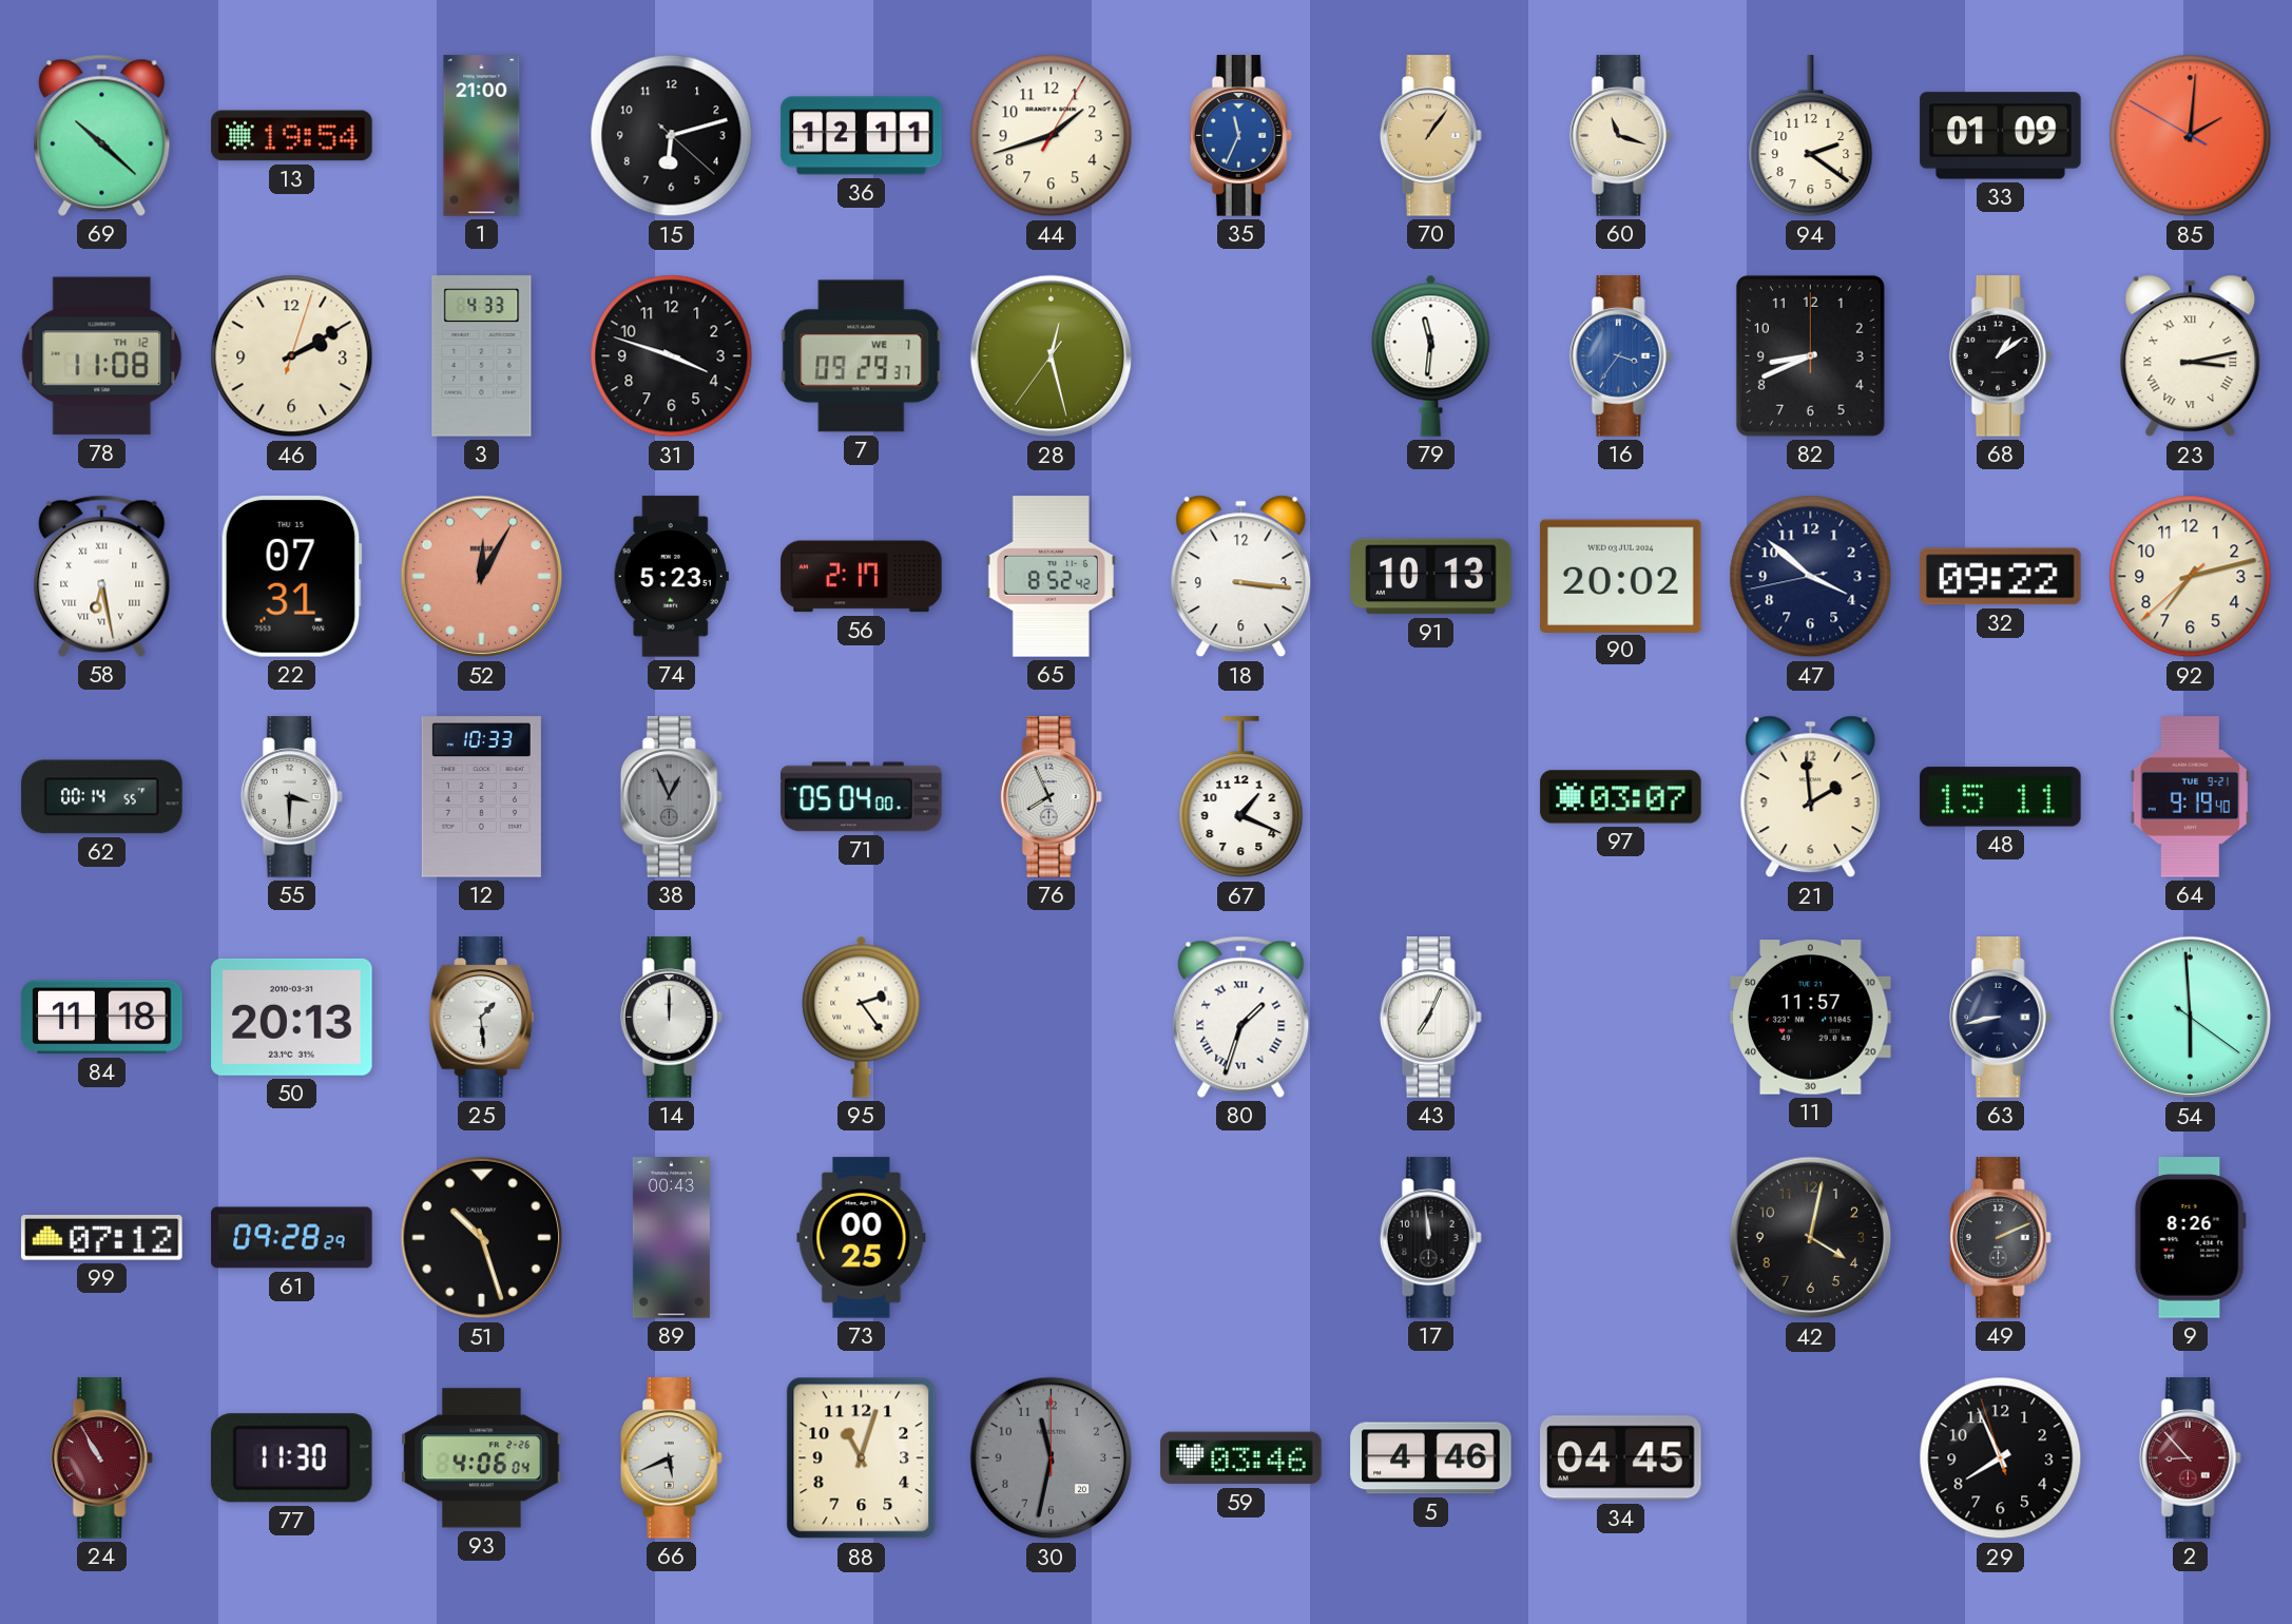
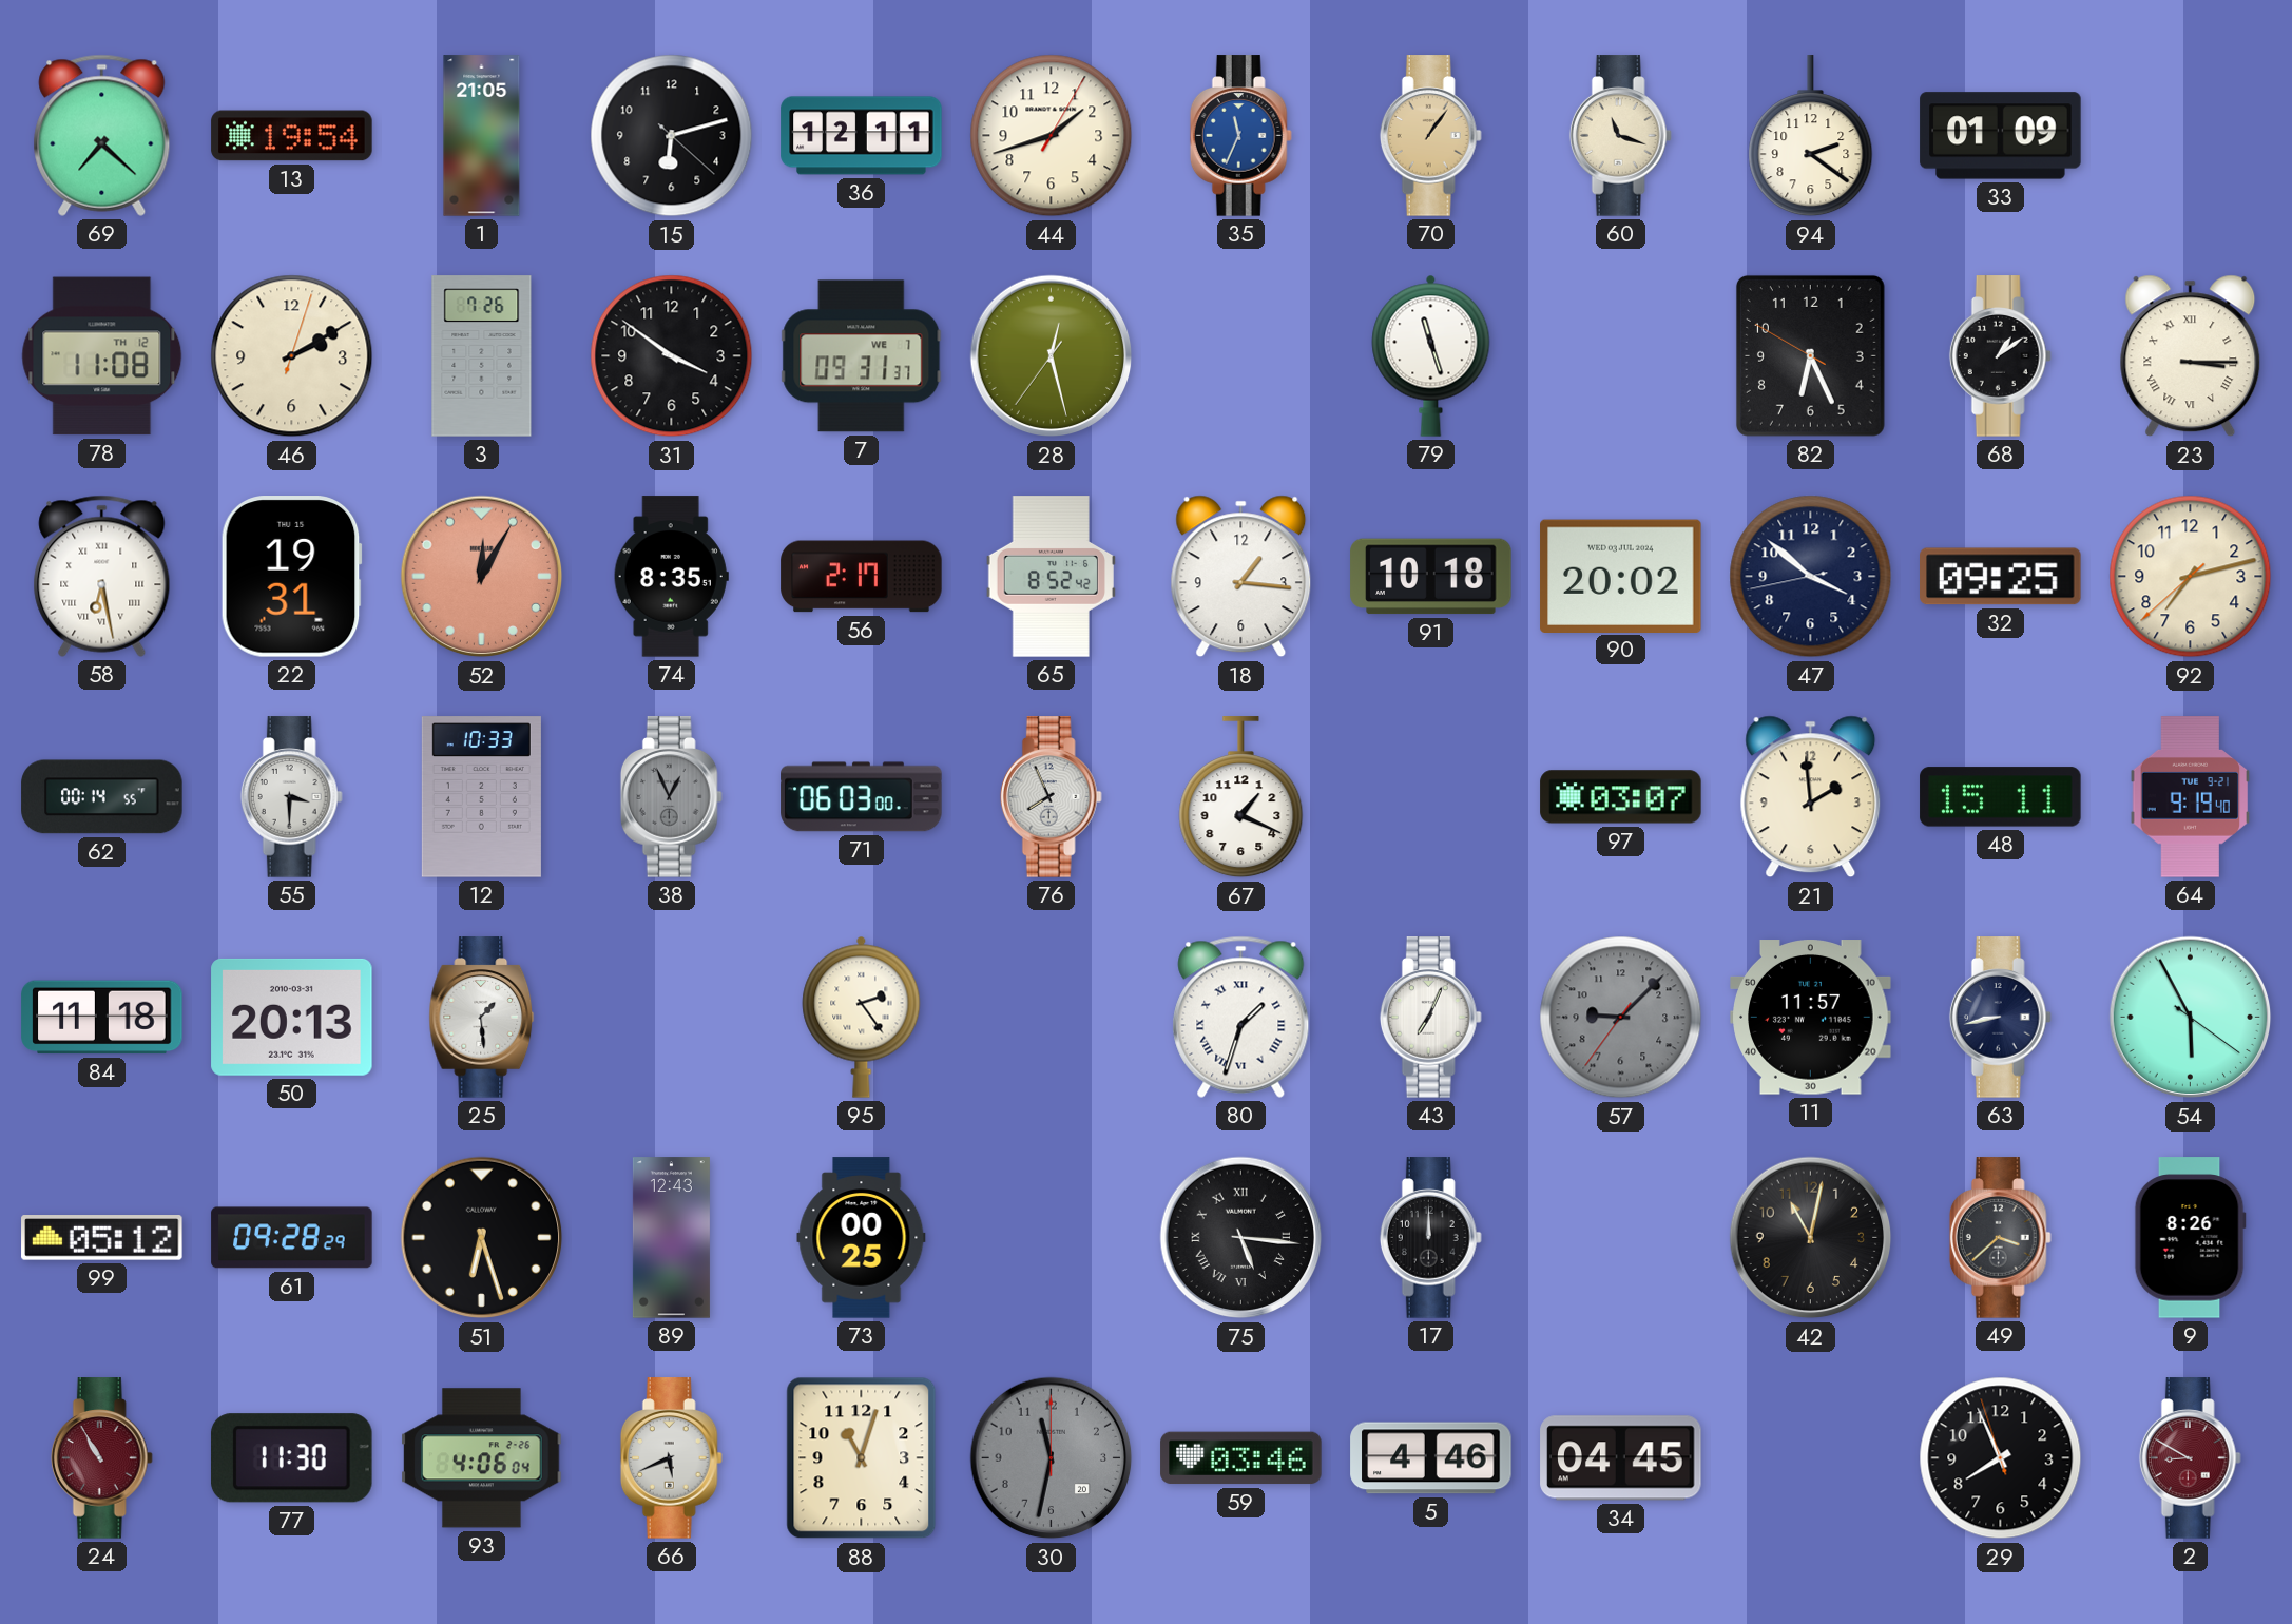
69: 10:22 -> 7:22
1: 21:00 -> 21:05
85: 2:00 -> none
3: 4:33 -> 7:26
31: 3:48 -> 3:51
7: 09:29 -> 09:31
79: 11:31 -> 11:27
16: 3:36 -> none
82: 8:41 -> 6:25
23: 3:13 -> 3:15
22: 07:31 -> 19:31
74: 5:23 -> 8:35
18: 3:16 -> 1:16
91: 10:13 -> 10:18
32: 09:22 -> 09:25
71: 05:04 -> 06:03
14: 12:00 -> none
57: none -> 9:07
54: 5:59 -> 5:55
99: 07:12 -> 05:12
51: 10:27 -> 6:27
89: 00:43 -> 12:43
75: none -> 5:16
17: 11:59 -> 12:00
42: 4:02 -> 11:02
49: 2:11 -> 3:38
2: 8:53 -> 8:50
